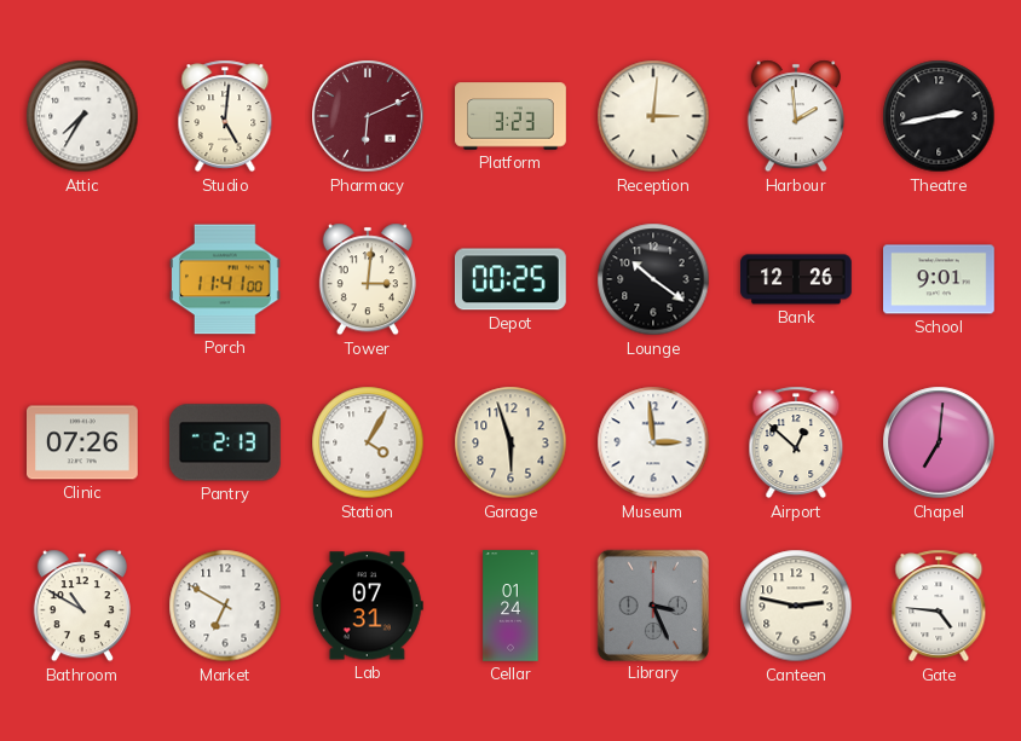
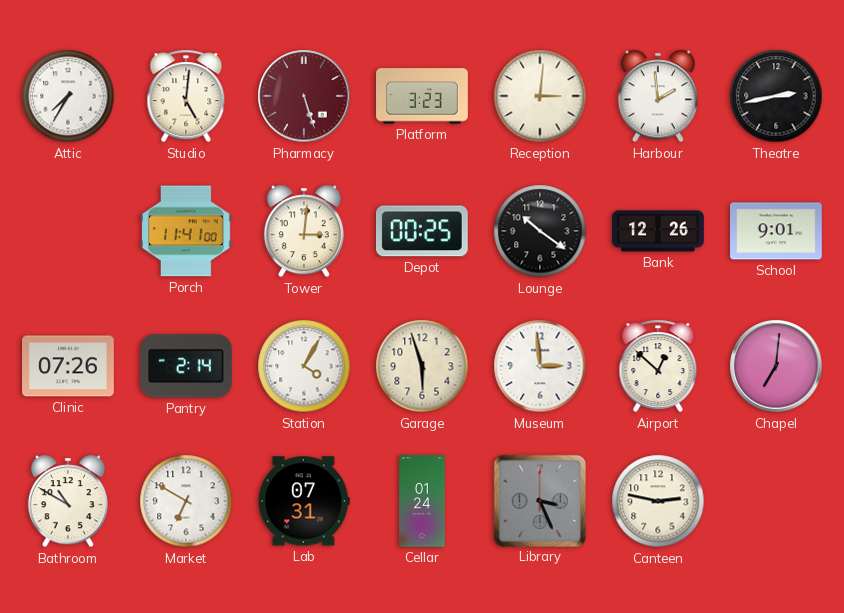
Pharmacy: 6:11 -> 5:27
Pantry: 2:13 -> 2:14
Gate: 4:46 -> none
